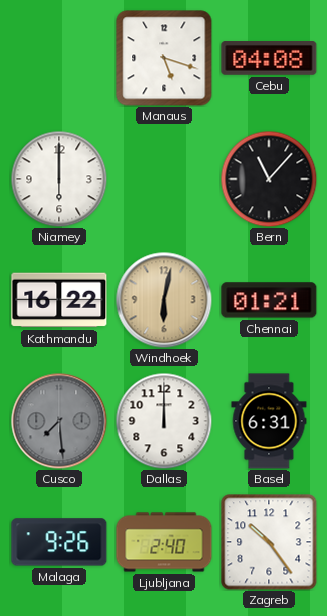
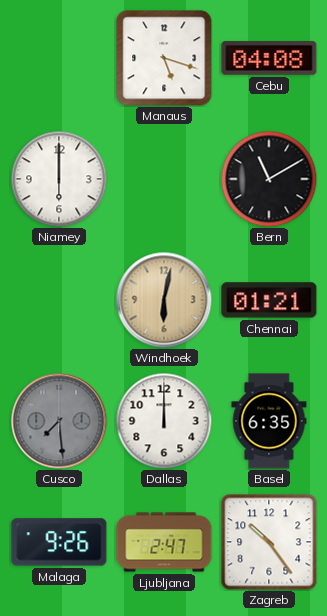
Bern: 11:07 -> 11:10
Kathmandu: 16:22 -> none
Basel: 6:31 -> 6:35
Ljubljana: 2:40 -> 2:47
